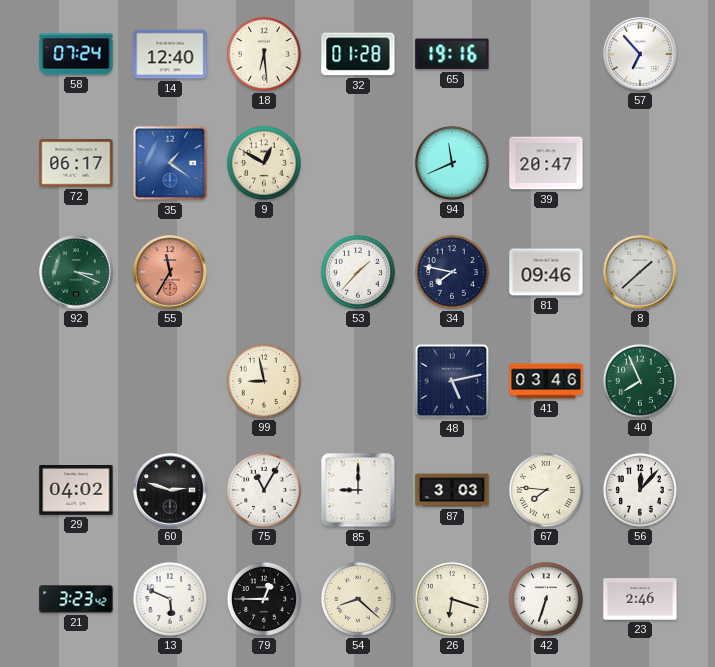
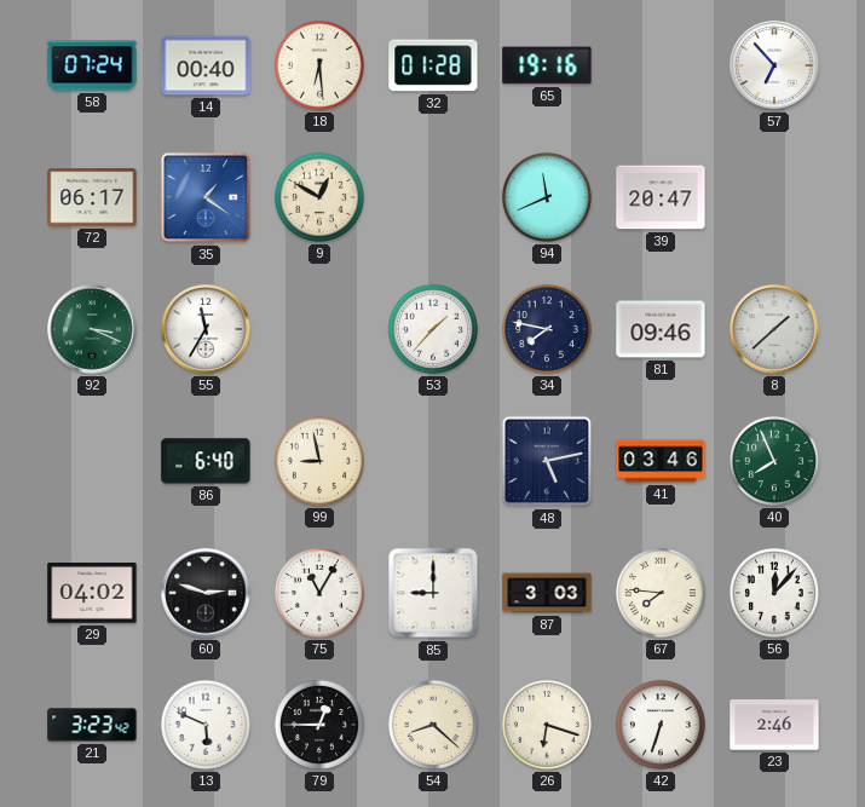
14: 12:40 -> 00:40
55 dial: salmon -> white
86: none -> 6:40
